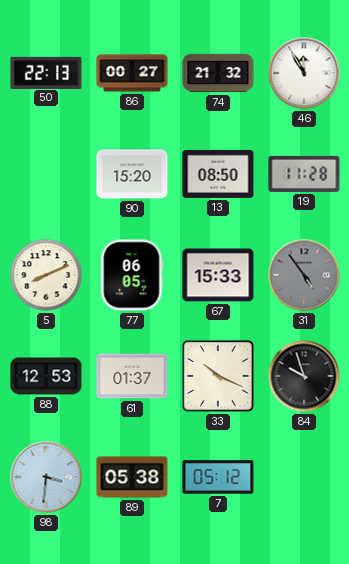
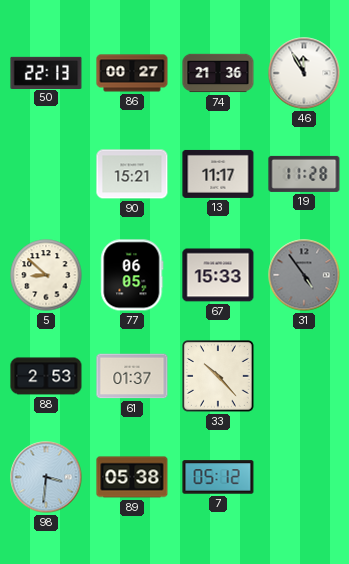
74: 21:32 -> 21:36
90: 15:20 -> 15:21
13: 08:50 -> 11:17
5: 8:11 -> 8:52
88: 12:53 -> 2:53
33: 10:19 -> 10:23
84: 9:57 -> none
